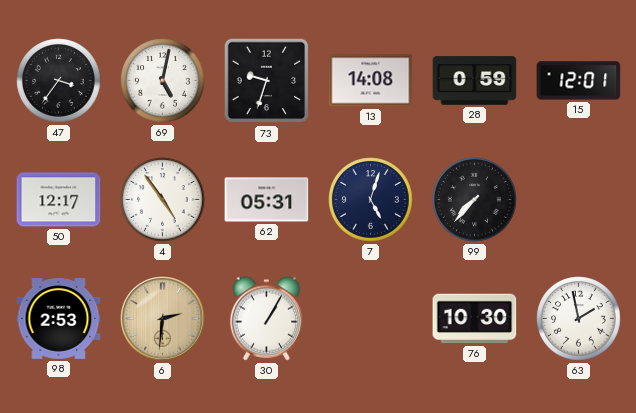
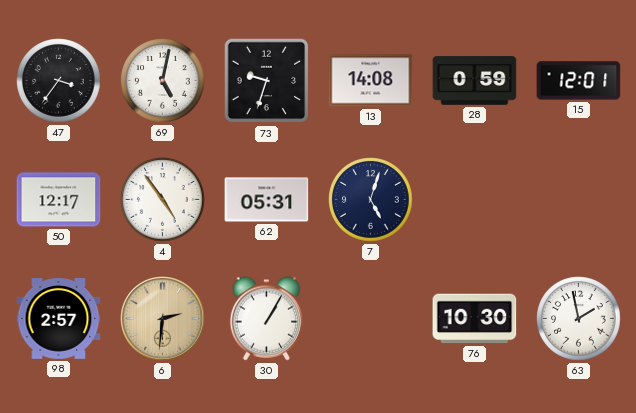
99: 7:37 -> none
98: 2:53 -> 2:57
